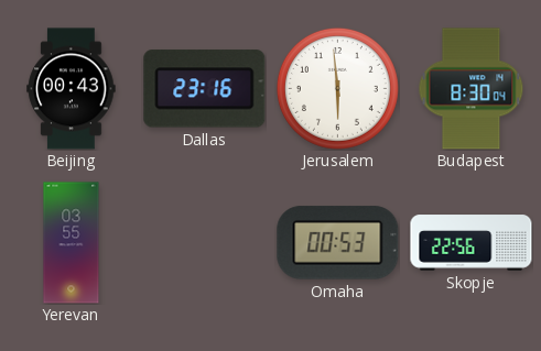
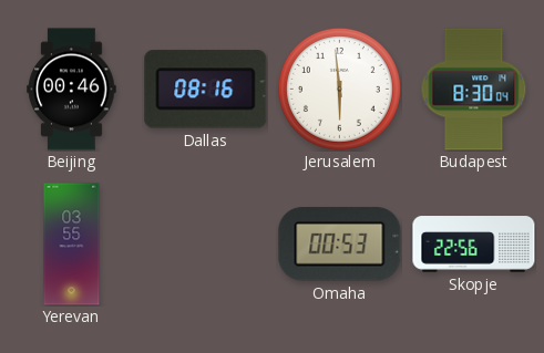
Beijing: 00:43 -> 00:46
Dallas: 23:16 -> 08:16
